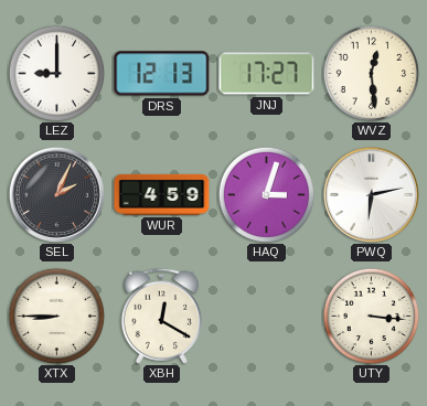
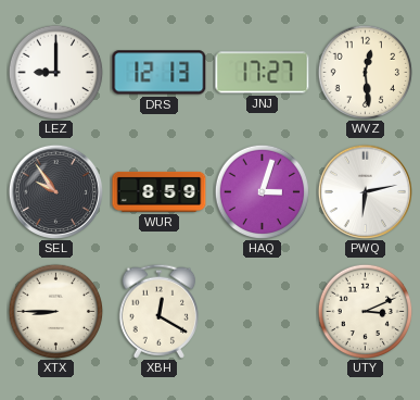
SEL: 2:04 -> 9:54
WUR: 4:59 -> 8:59
UTY: 3:16 -> 3:11
